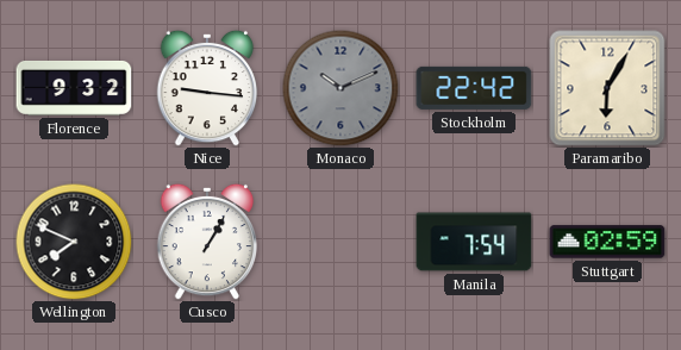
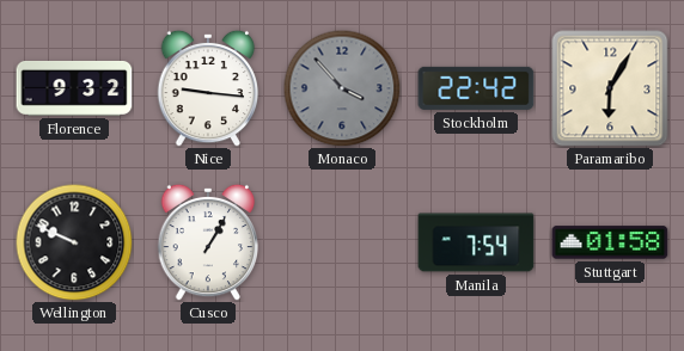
Monaco: 10:11 -> 3:53
Wellington: 7:49 -> 9:49
Stuttgart: 02:59 -> 01:58
